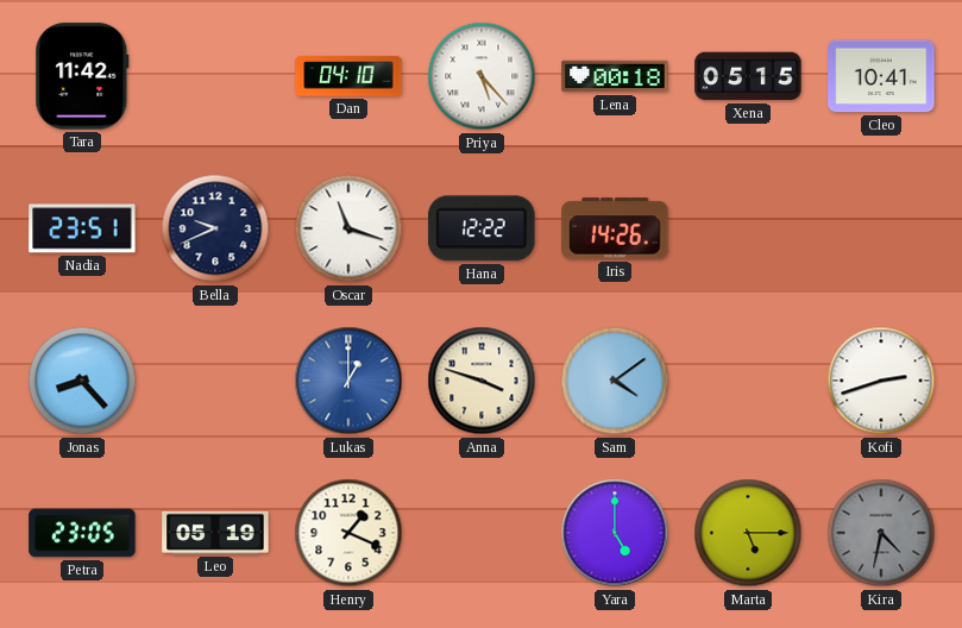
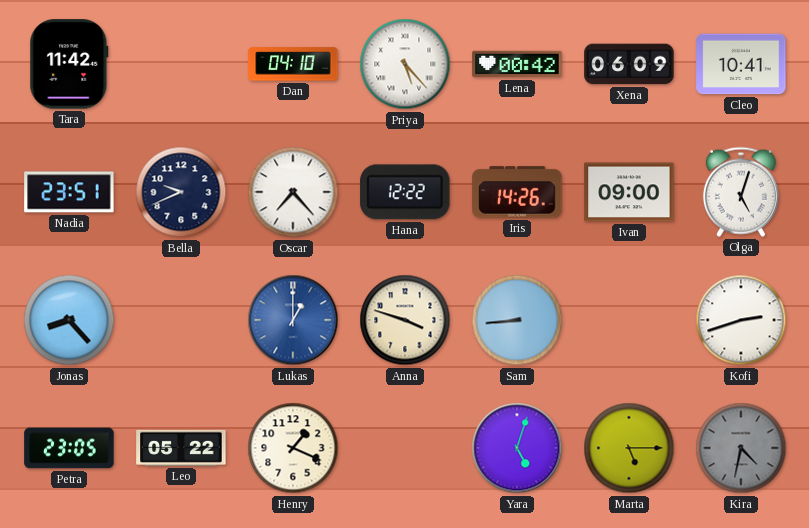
Lena: 00:18 -> 00:42
Xena: 05:15 -> 06:09
Oscar: 11:18 -> 7:23
Ivan: none -> 09:00
Olga: none -> 5:03
Sam: 4:09 -> 8:44
Leo: 05:19 -> 05:22
Yara: 5:00 -> 5:03
